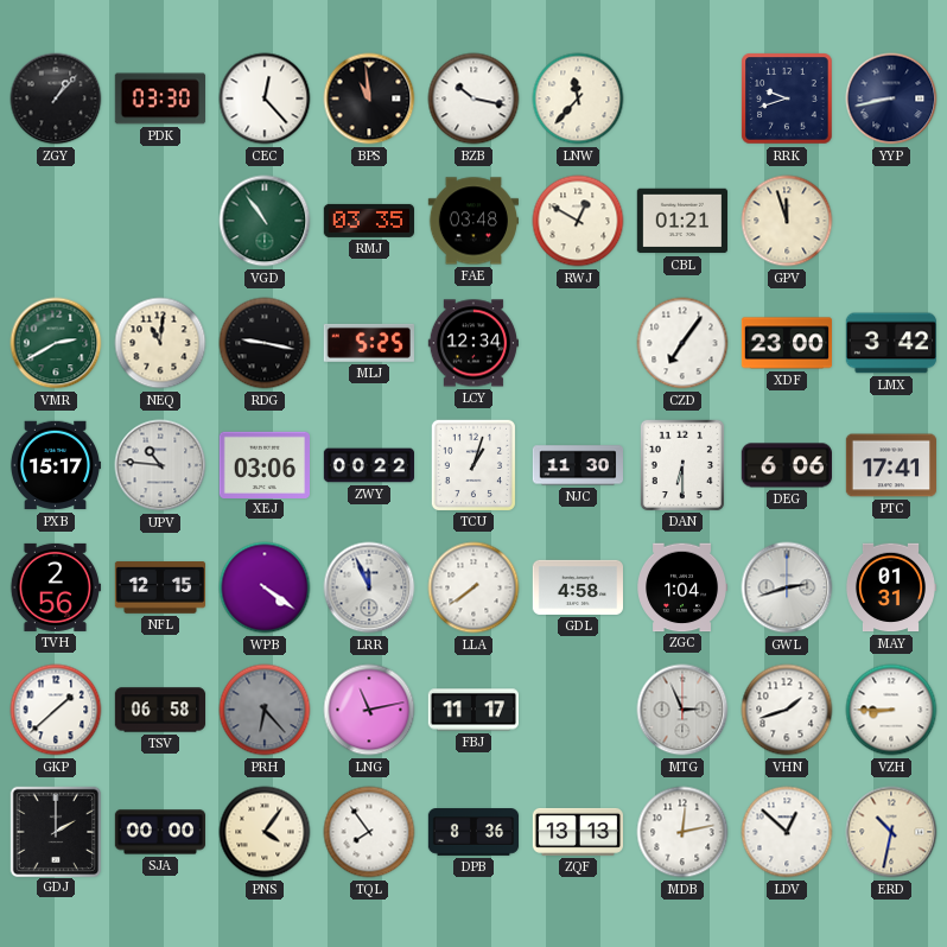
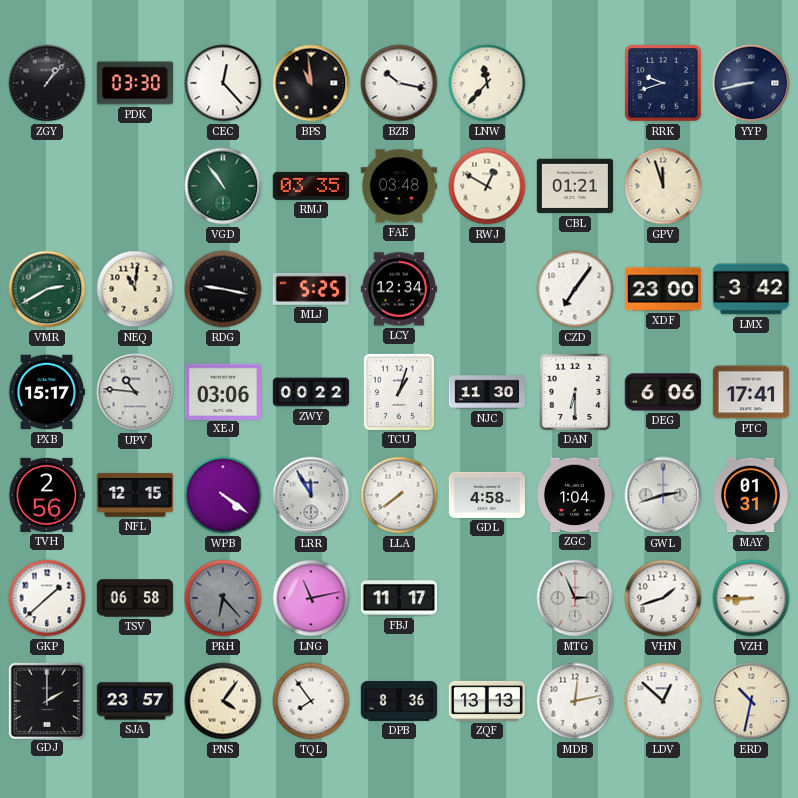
LRR: 11:56 -> 11:55
SJA: 00:00 -> 23:57
